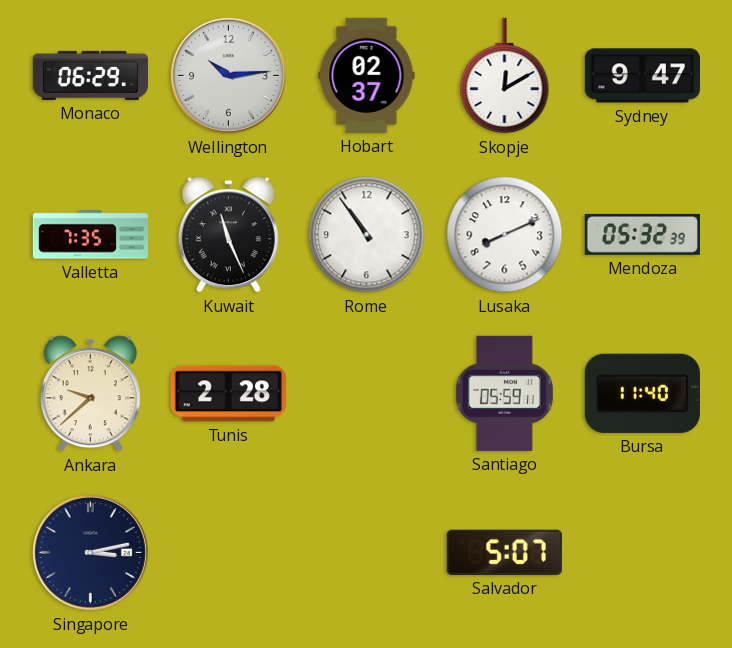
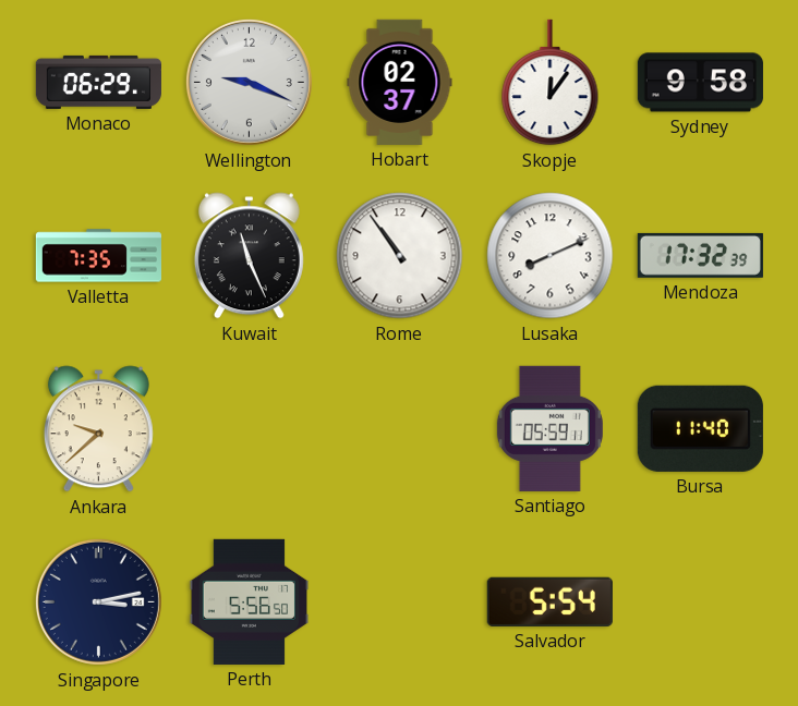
Wellington: 10:14 -> 9:19
Skopje: 12:10 -> 12:06
Sydney: 9:47 -> 9:58
Mendoza: 05:32 -> 17:32
Tunis: 2:28 -> none
Perth: none -> 5:56
Salvador: 5:07 -> 5:54
